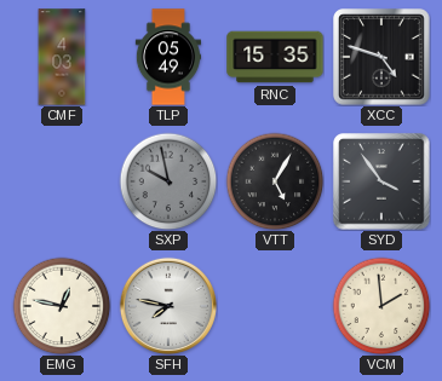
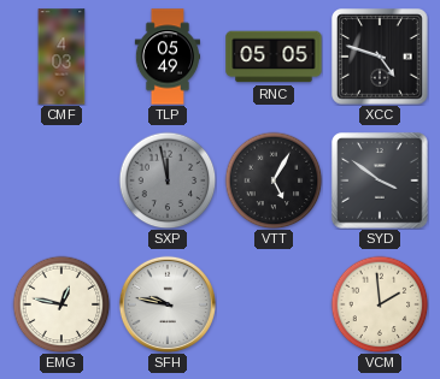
RNC: 15:35 -> 05:05
SXP: 9:58 -> 11:58
SYD: 3:54 -> 3:51
SFH: 7:47 -> 9:47
